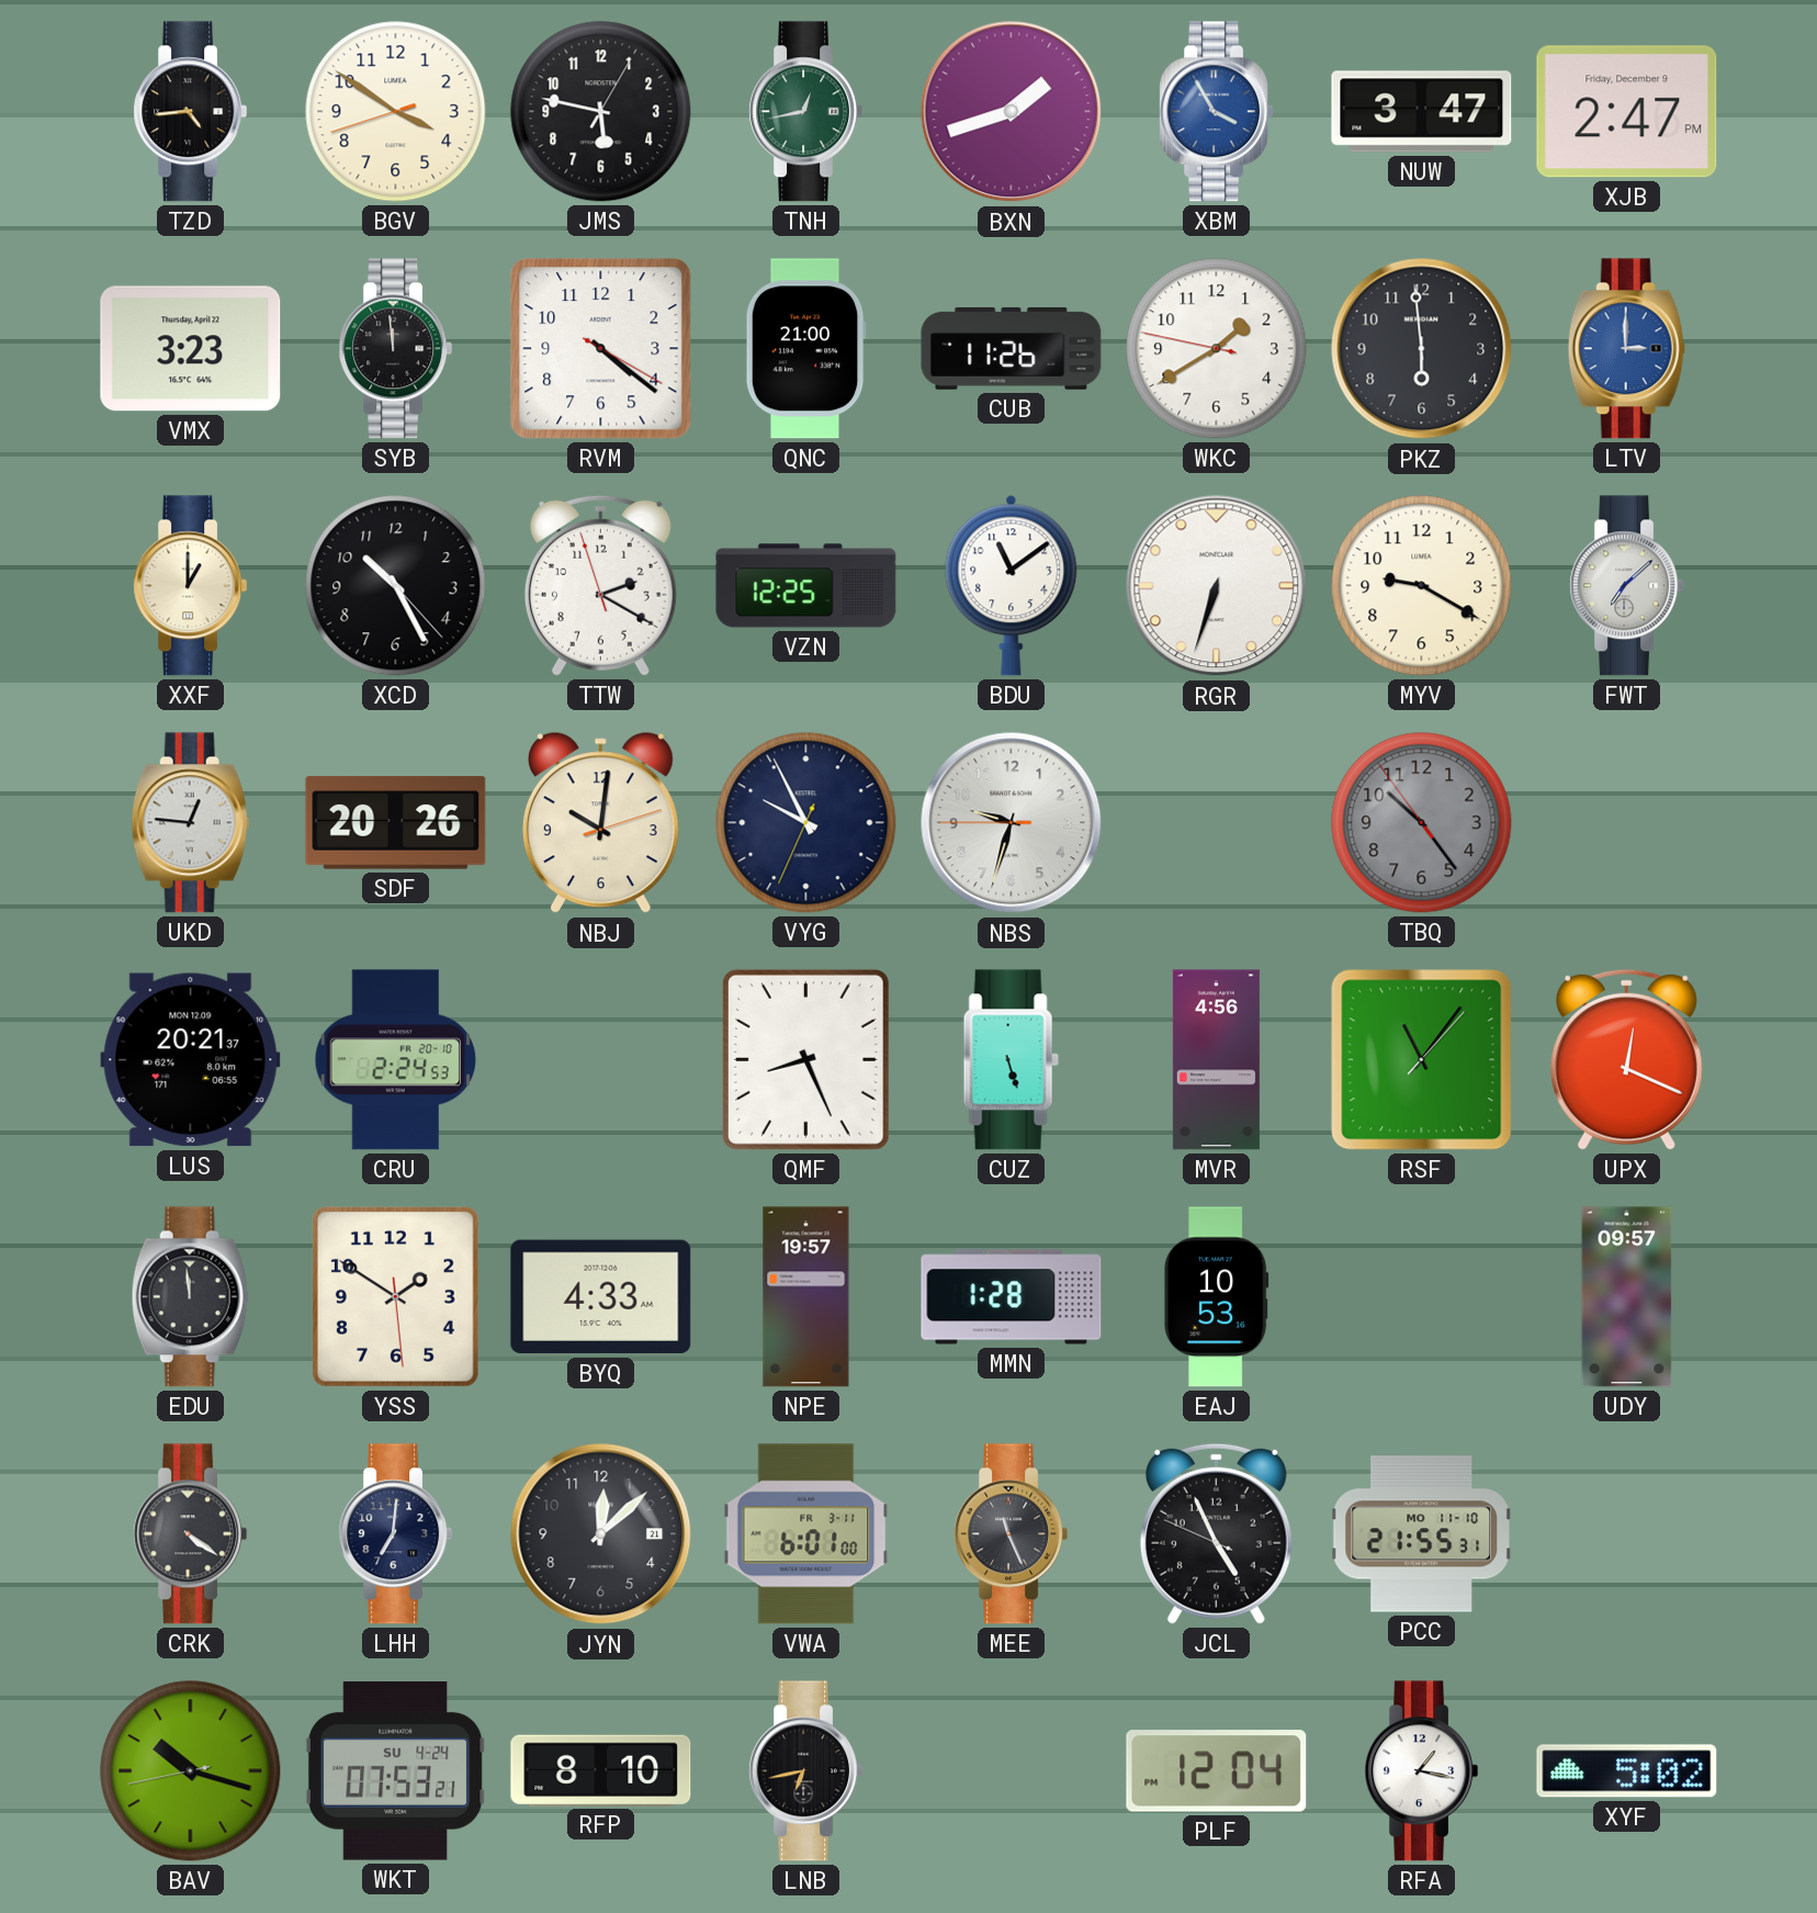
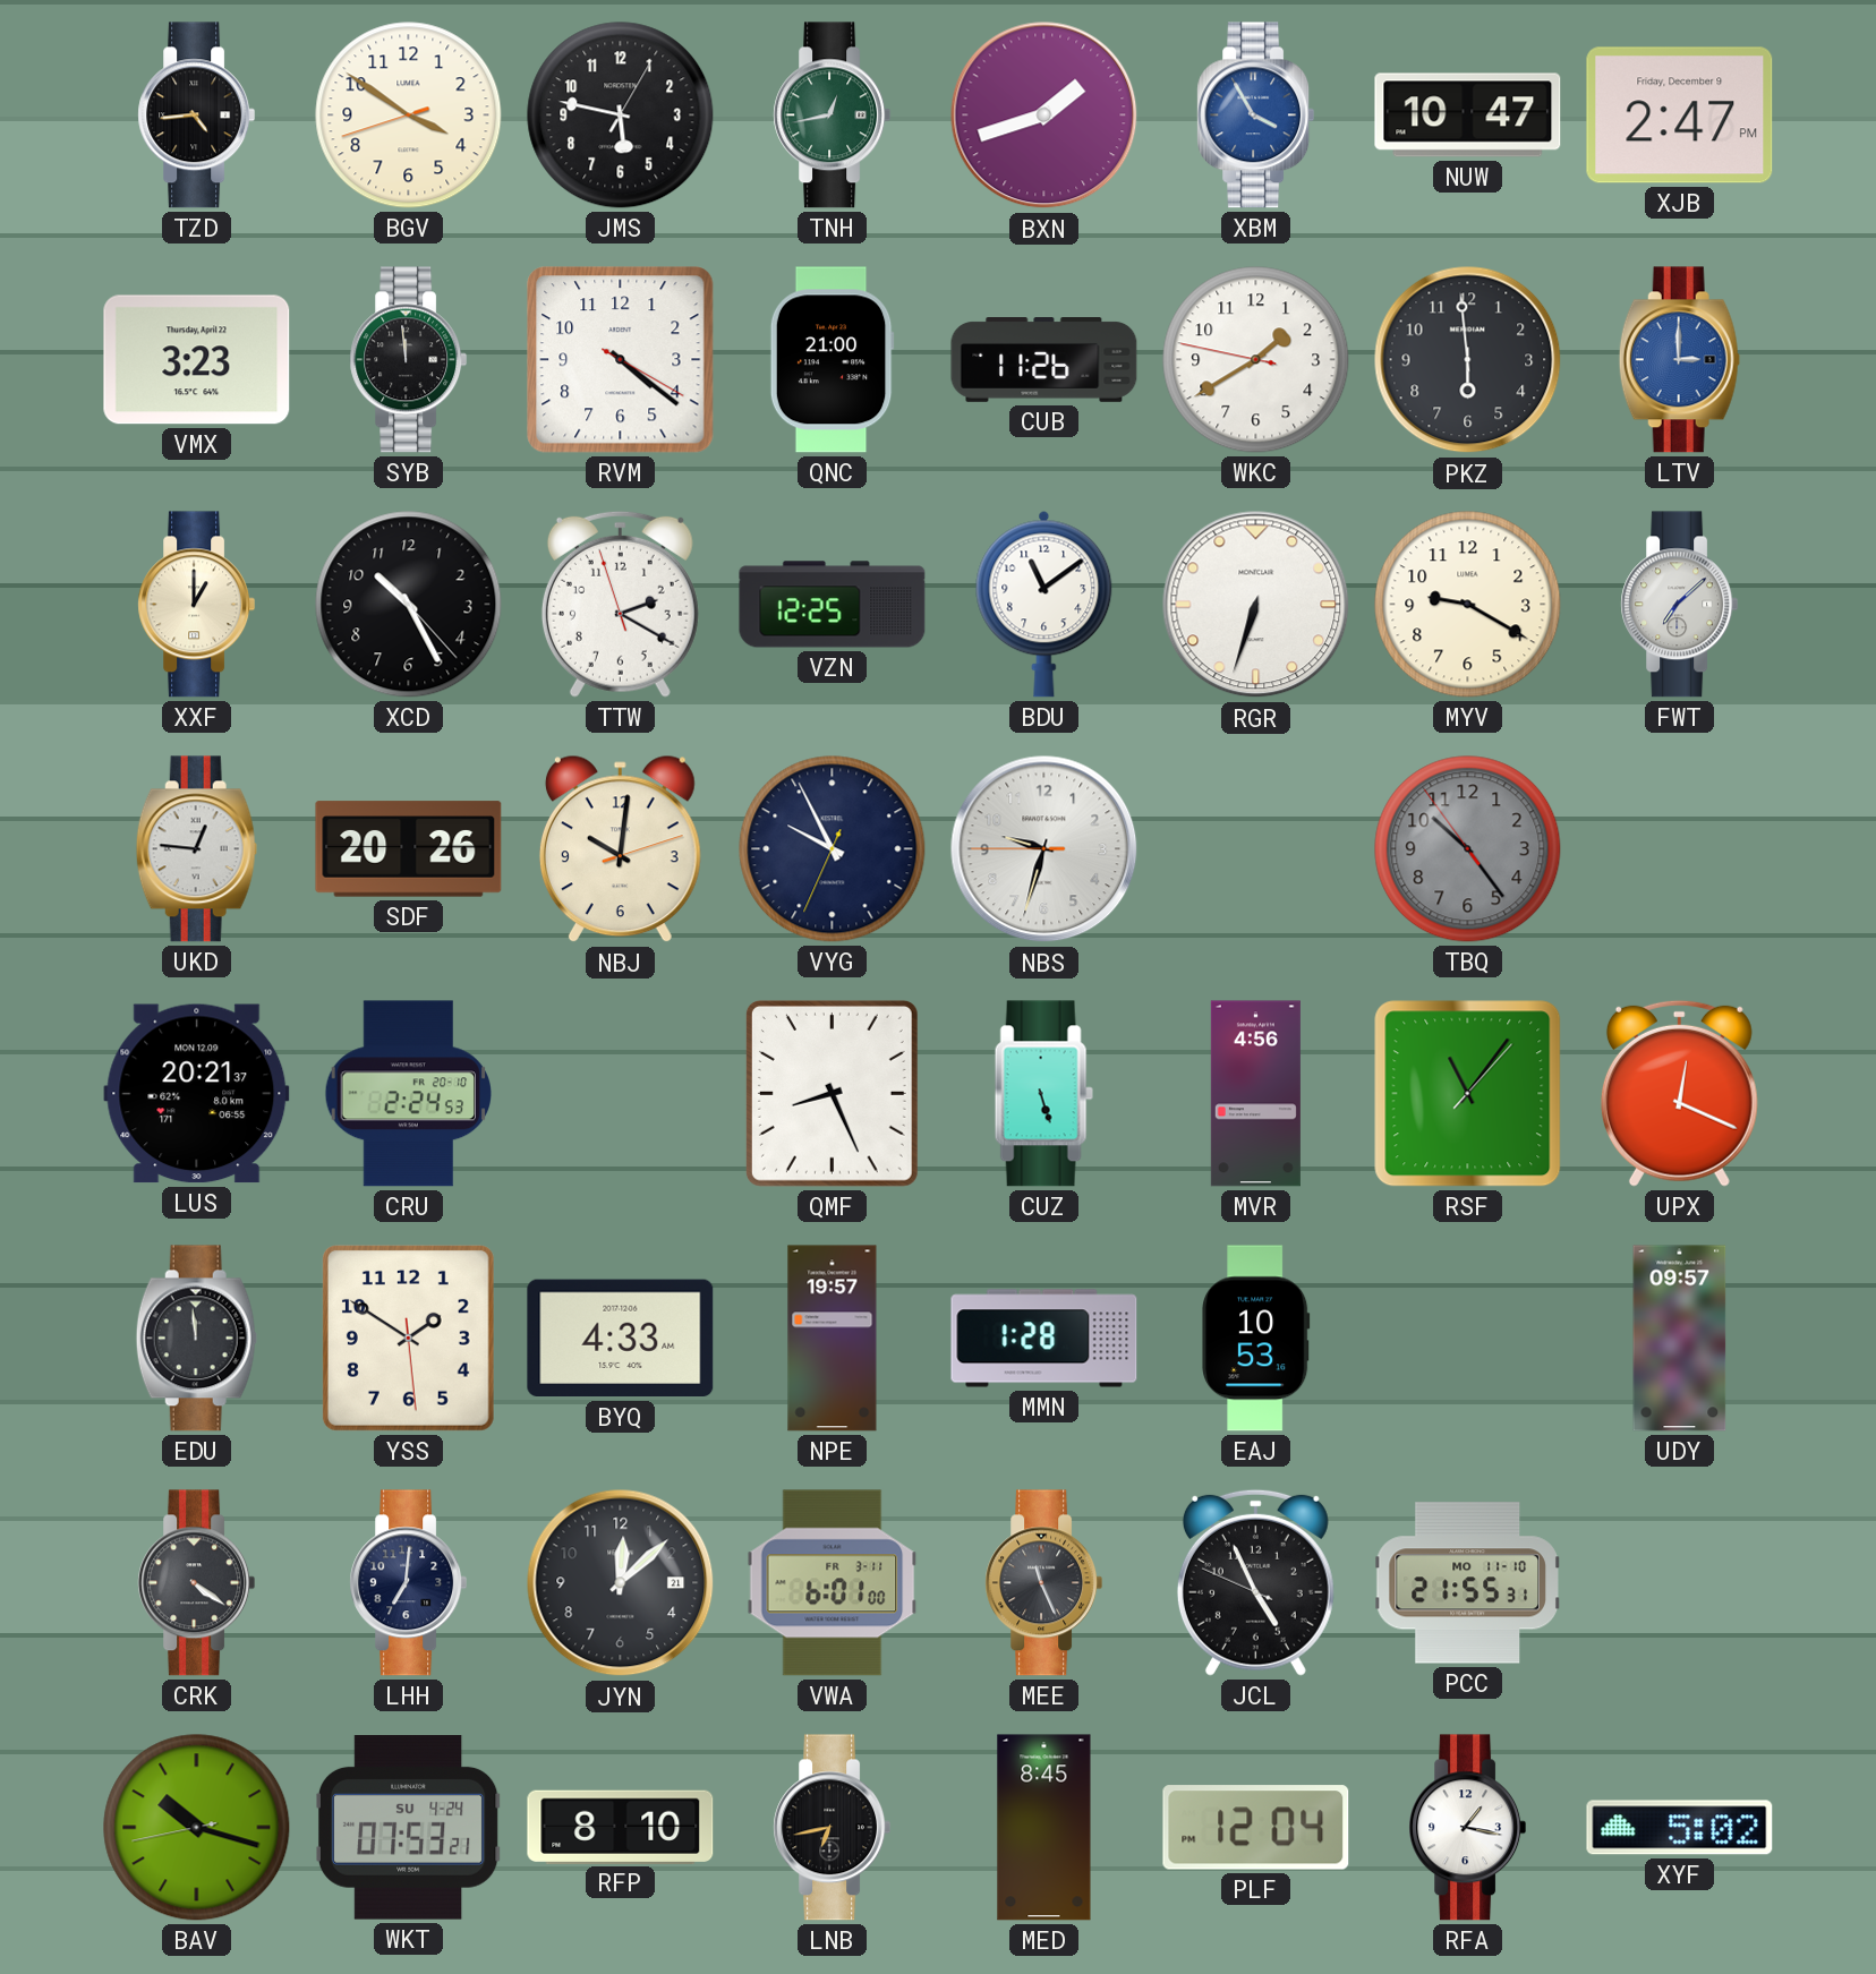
NUW: 3:47 -> 10:47
MED: none -> 8:45
